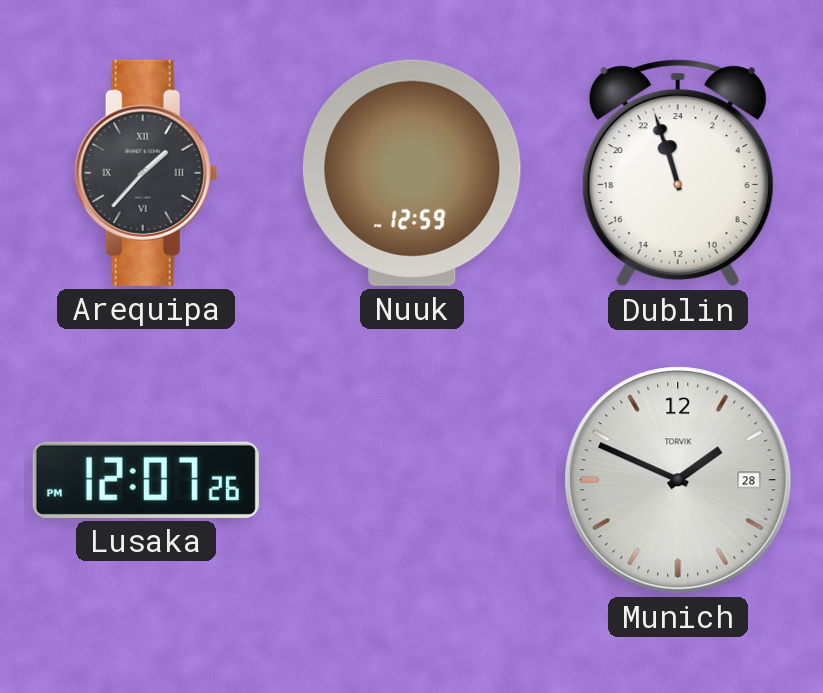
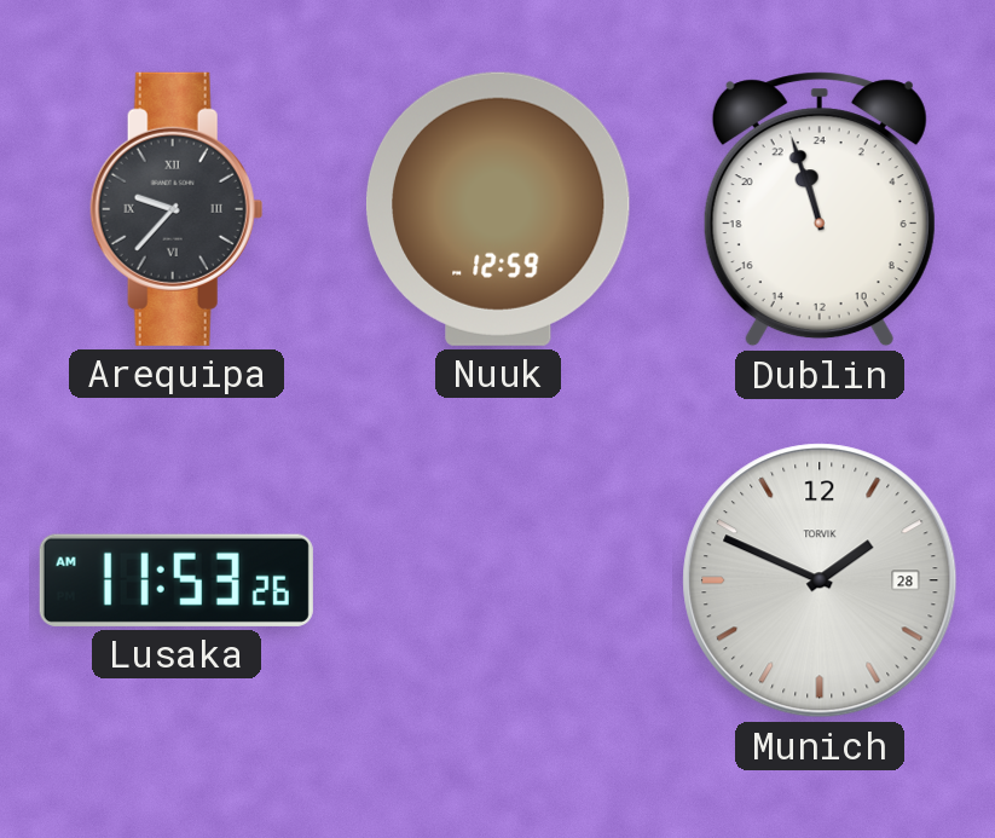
Arequipa: 1:37 -> 9:37
Lusaka: 12:07 -> 11:53
